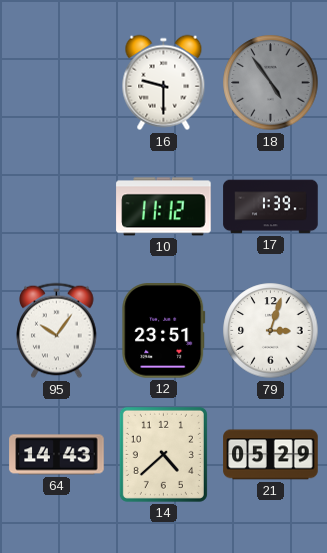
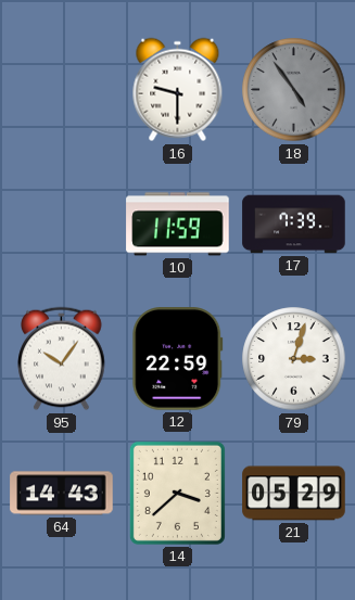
10: 11:12 -> 11:59
17: 1:39 -> 7:39
12: 23:51 -> 22:59
14: 4:38 -> 3:38
